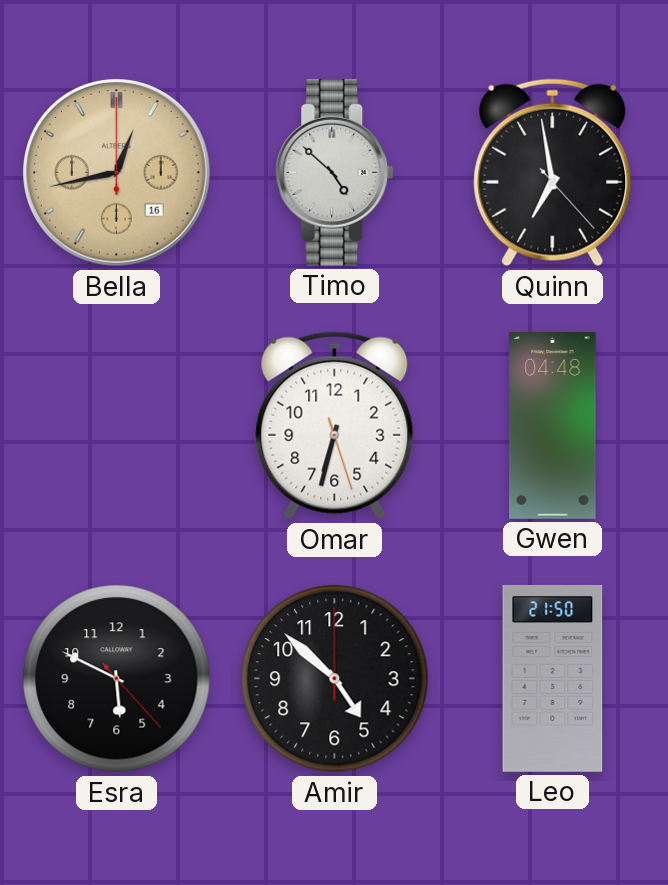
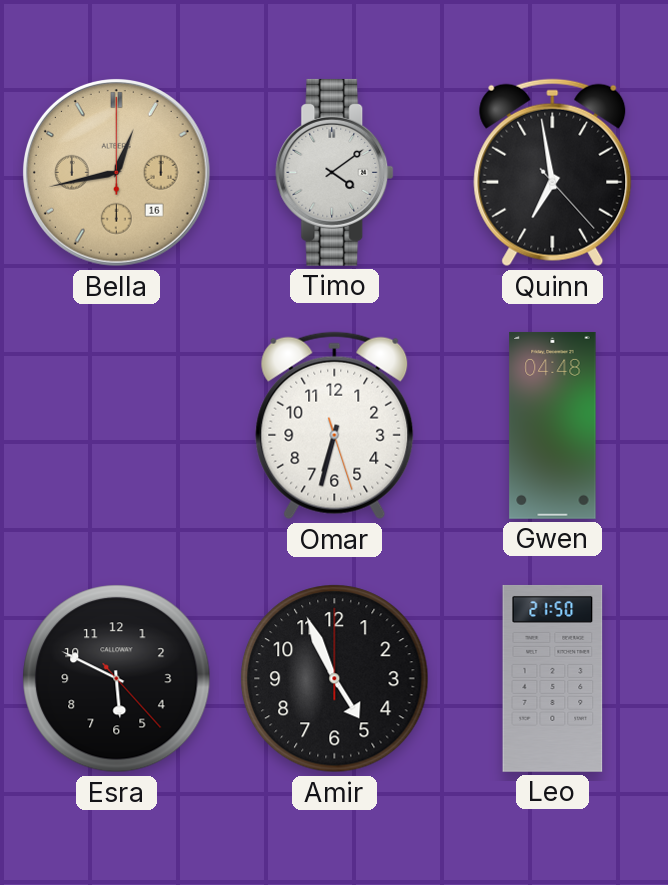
Timo: 4:52 -> 4:09
Amir: 4:52 -> 4:56
